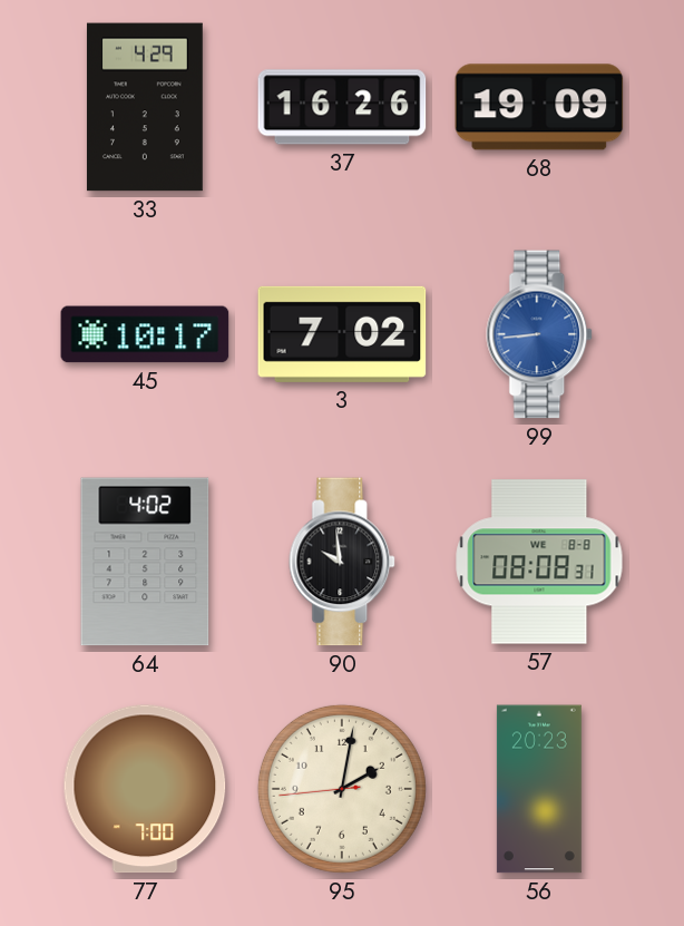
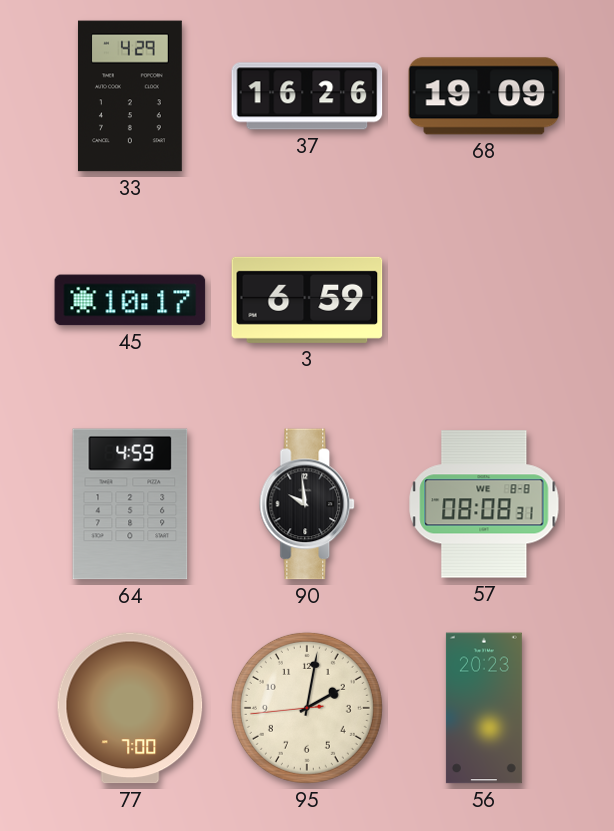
3: 7:02 -> 6:59
99: 8:44 -> none
64: 4:02 -> 4:59
